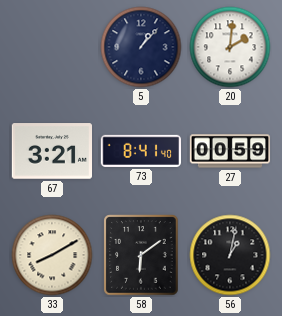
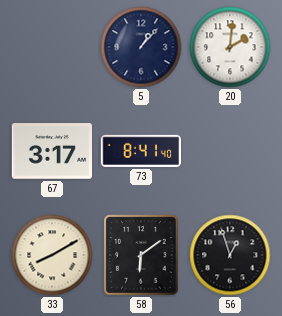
67: 3:21 -> 3:17
27: 00:59 -> none
56: 1:02 -> 12:57
